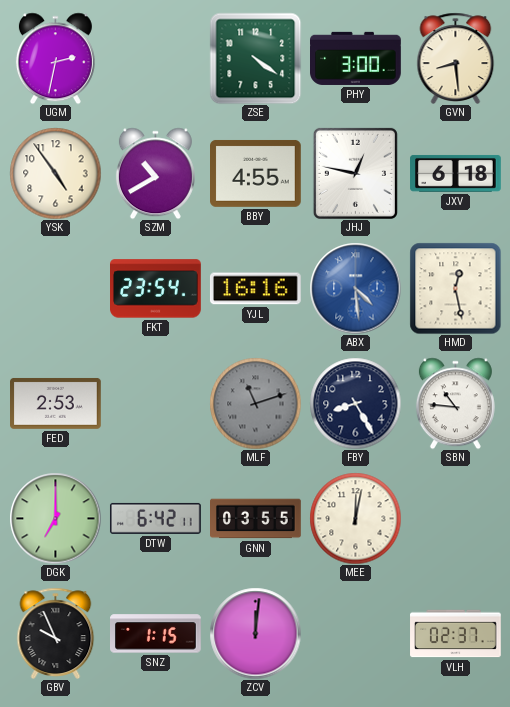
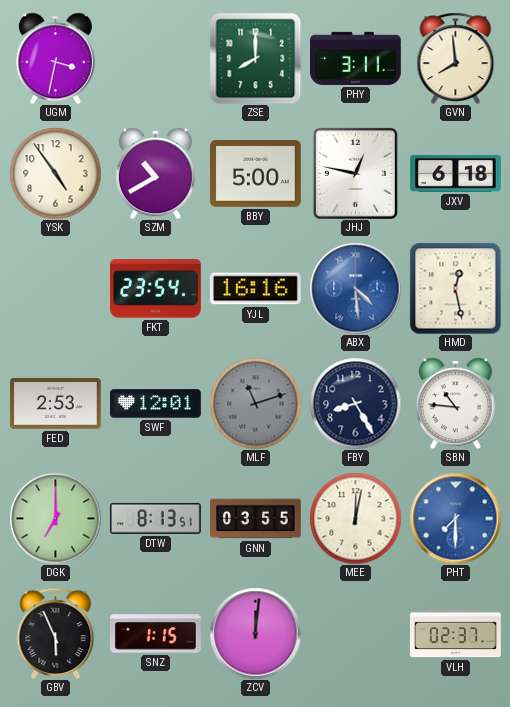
UGM: 2:32 -> 3:32
ZSE: 4:21 -> 8:00
PHY: 3:00 -> 3:11
GVN: 8:29 -> 7:59
BBY: 4:55 -> 5:00
SWF: none -> 12:01
DTW: 6:42 -> 8:13
PHT: none -> 7:30
GBV: 9:56 -> 5:56
